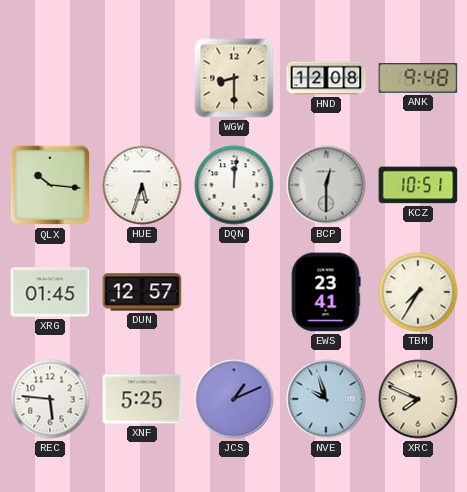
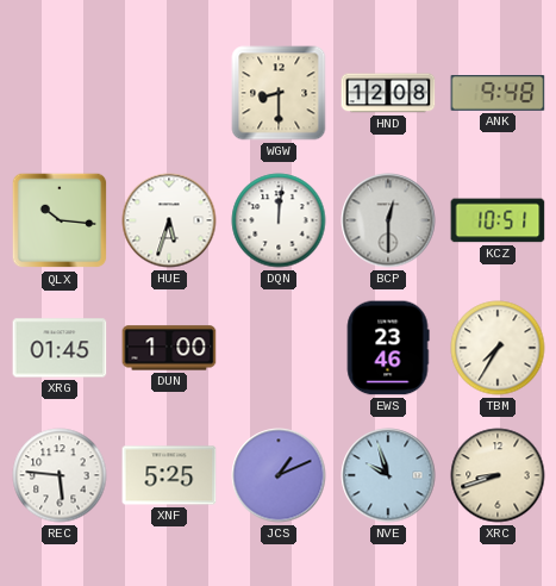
DUN: 12:57 -> 1:00
EWS: 23:41 -> 23:46
XRC: 7:49 -> 8:42
